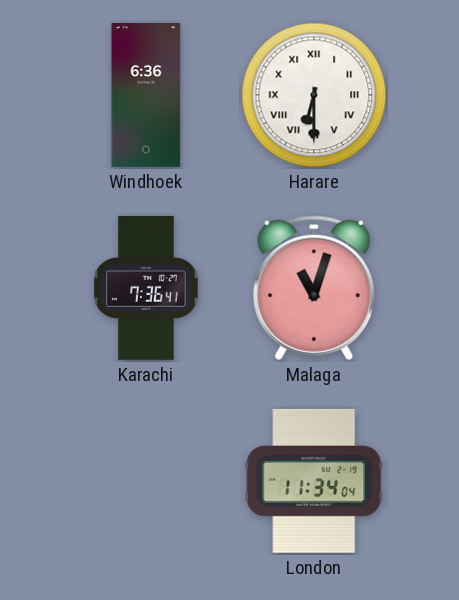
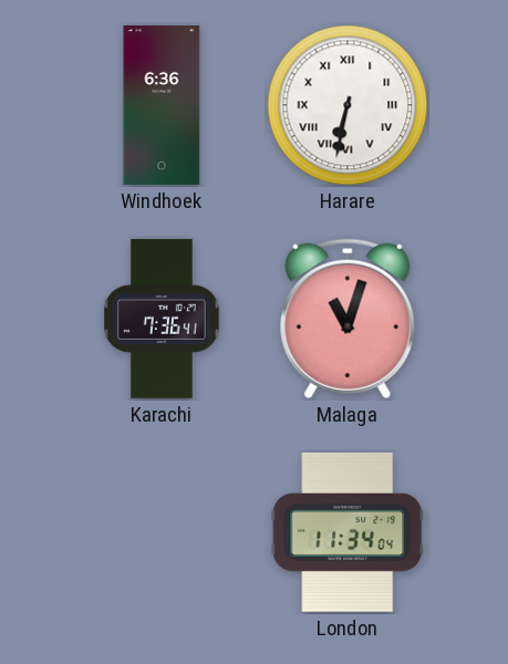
Harare: 6:30 -> 6:32
